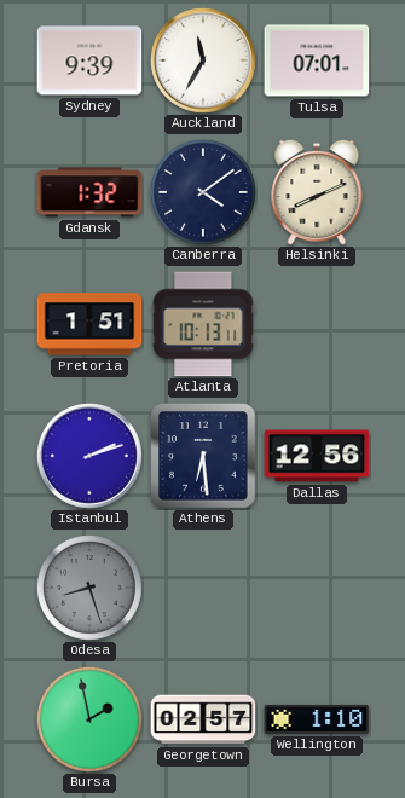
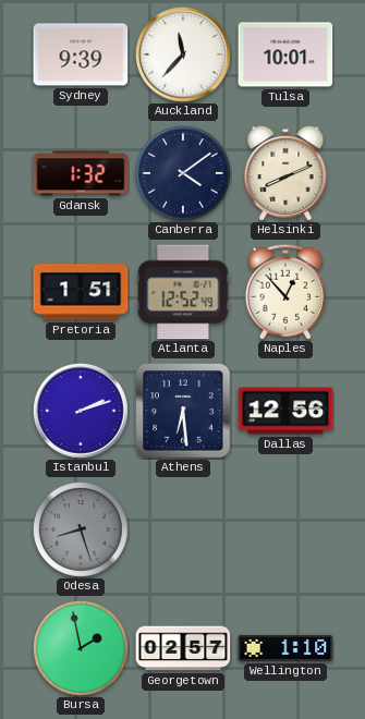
Auckland: 11:35 -> 11:37
Tulsa: 07:01 -> 10:01
Atlanta: 10:13 -> 12:52
Naples: none -> 12:53
